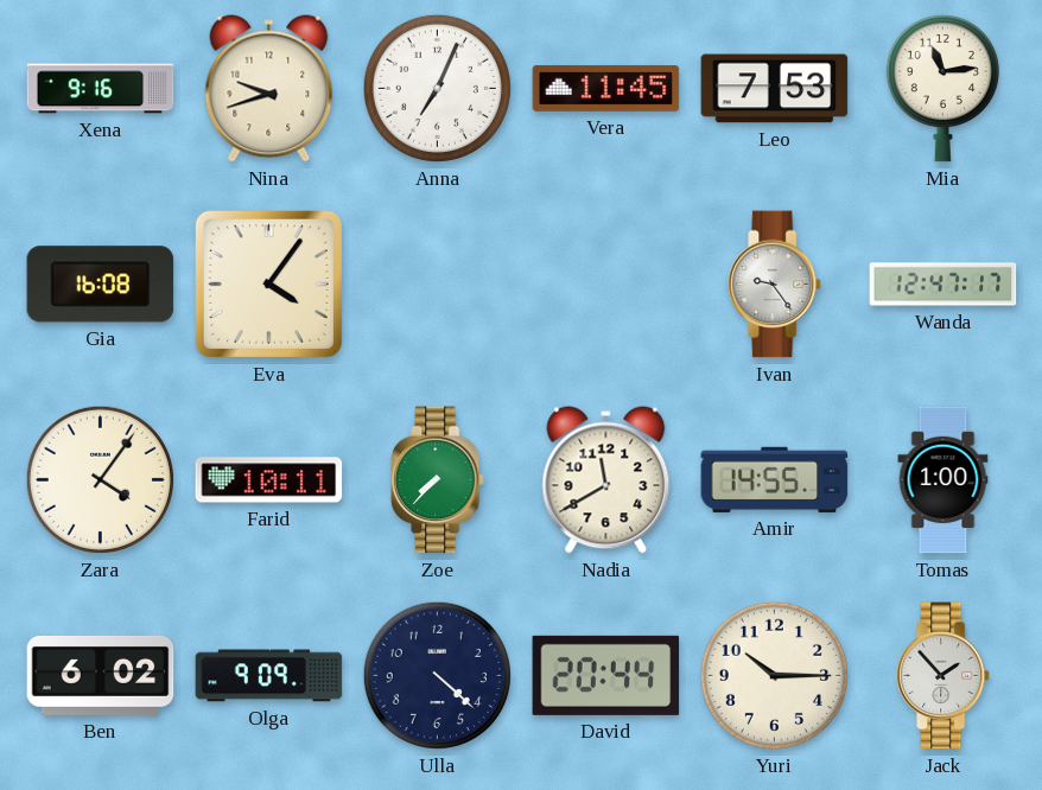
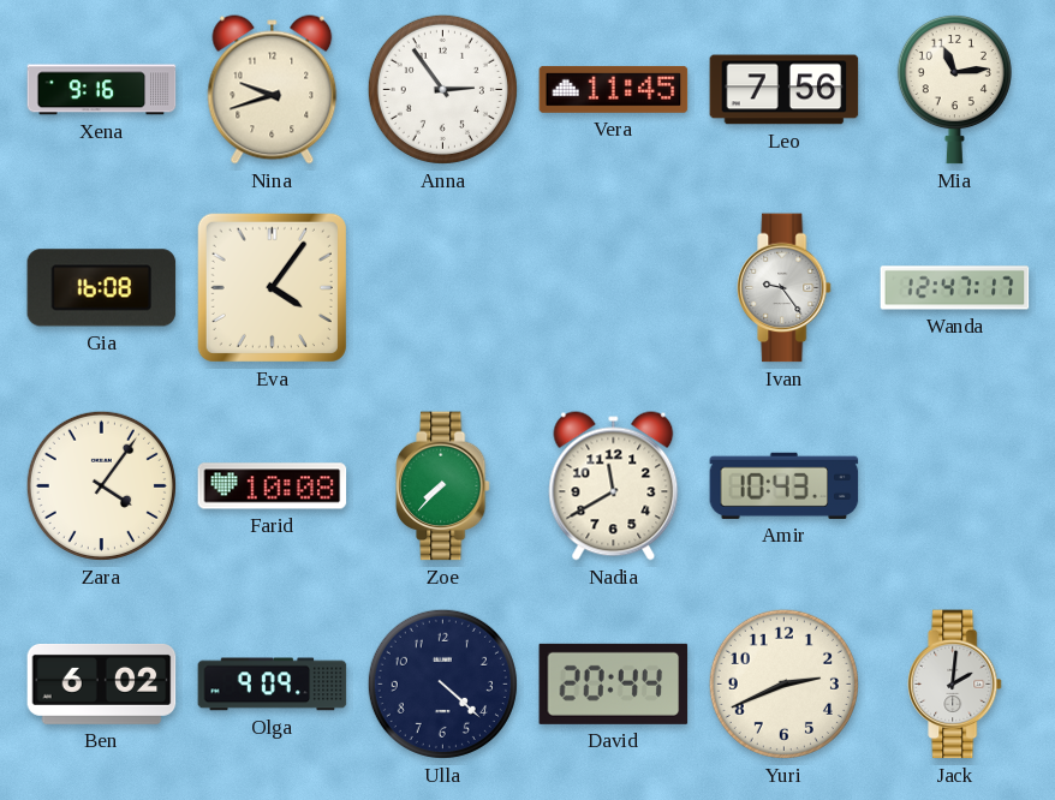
Anna: 7:04 -> 2:54
Leo: 7:53 -> 7:56
Farid: 10:11 -> 10:08
Amir: 14:55 -> 10:43
Tomas: 1:00 -> none
Yuri: 10:15 -> 2:41
Jack: 1:53 -> 2:01
